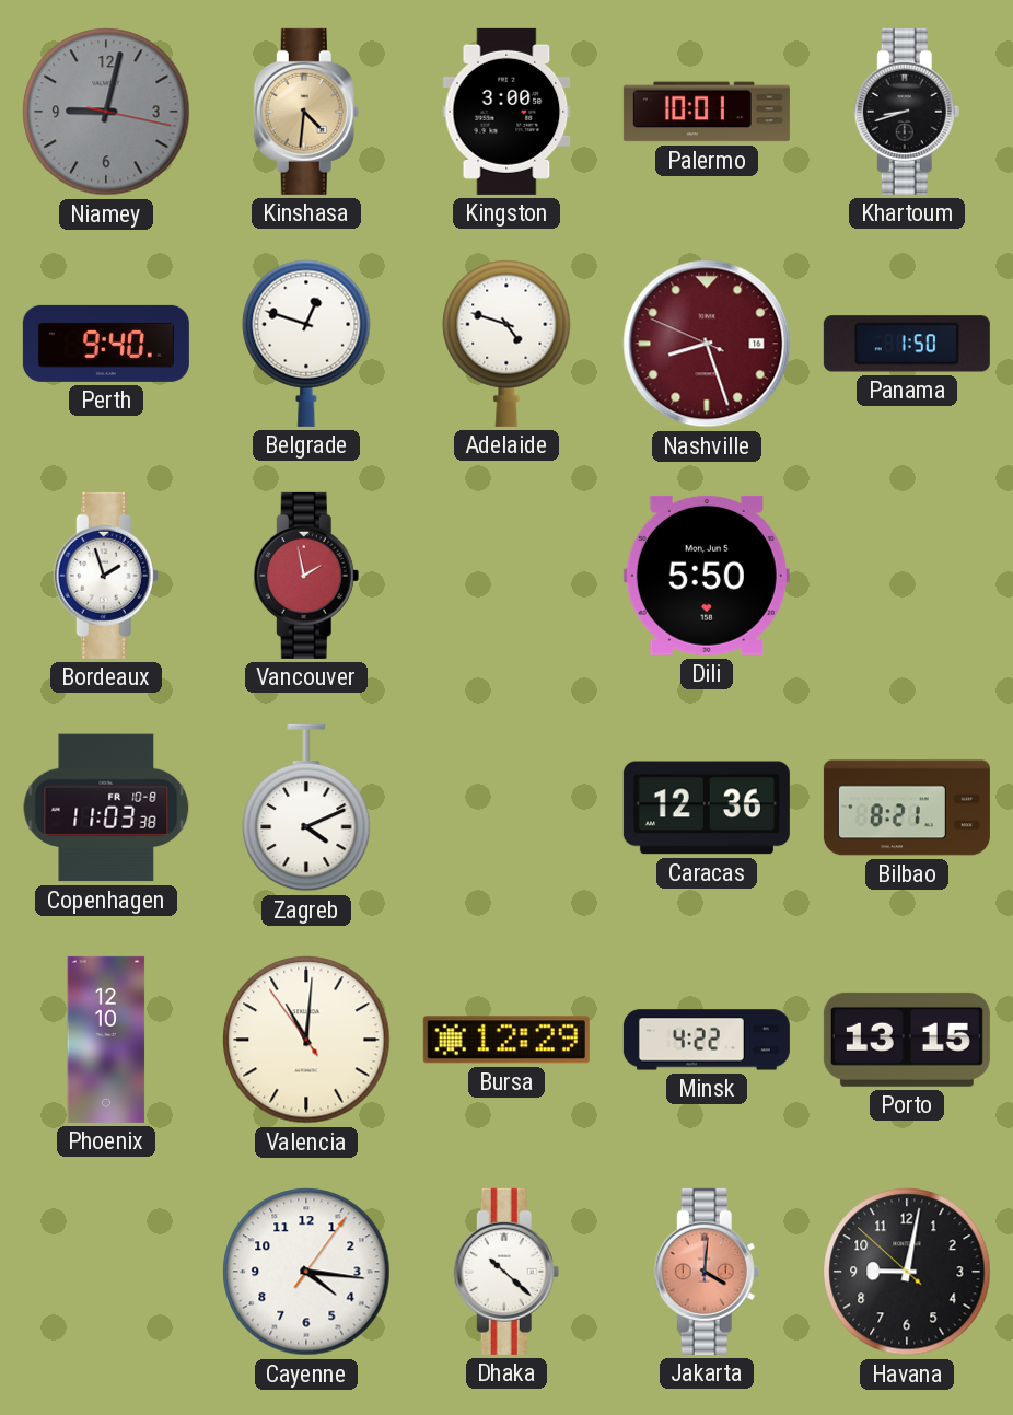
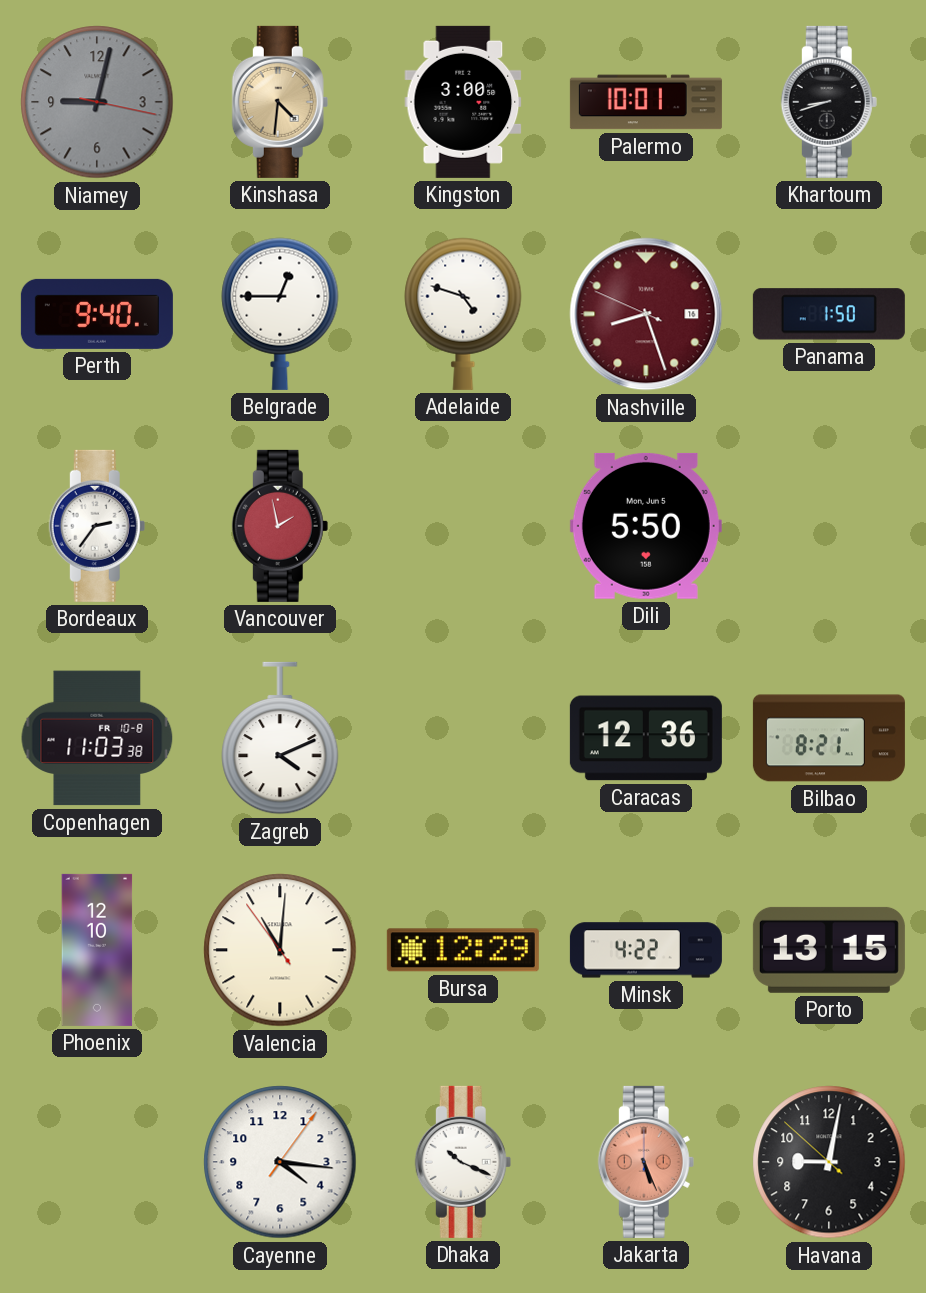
Belgrade: 12:48 -> 12:45
Bordeaux: 1:57 -> 2:36
Dhaka: 10:22 -> 10:19
Jakarta: 4:01 -> 5:26
